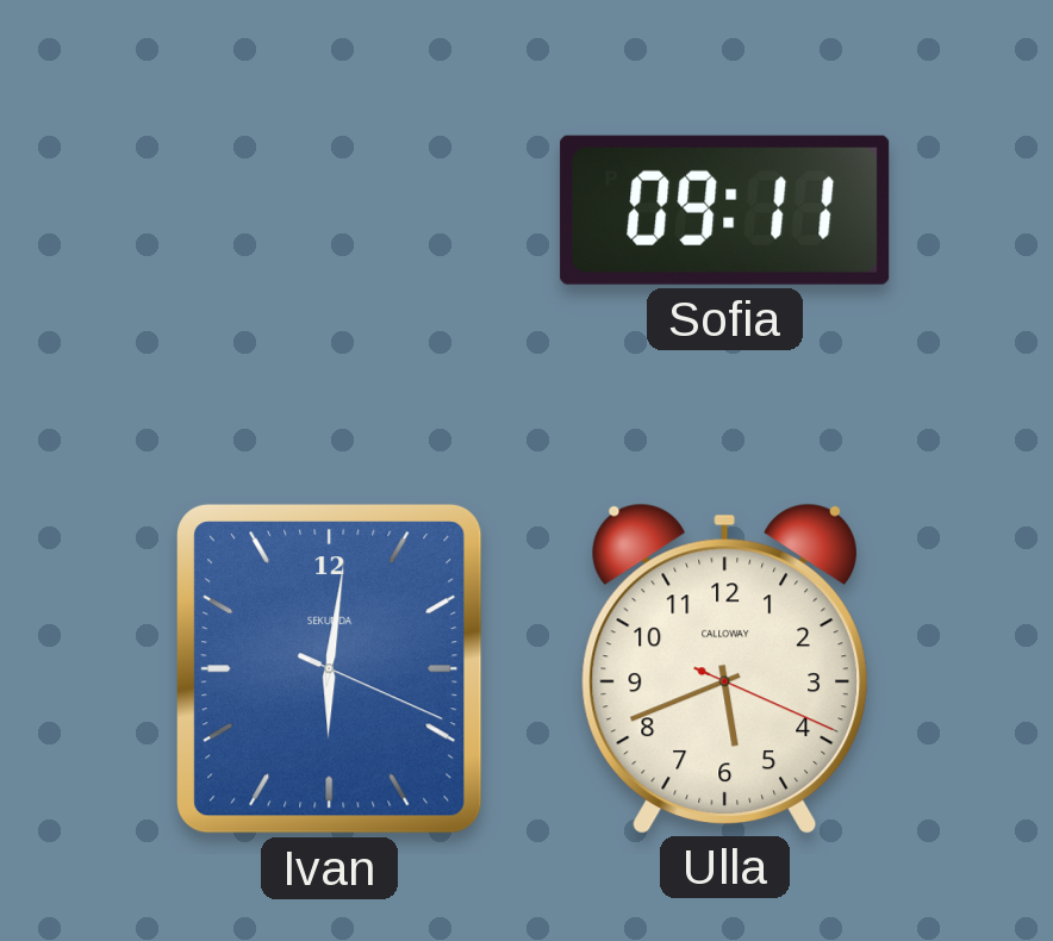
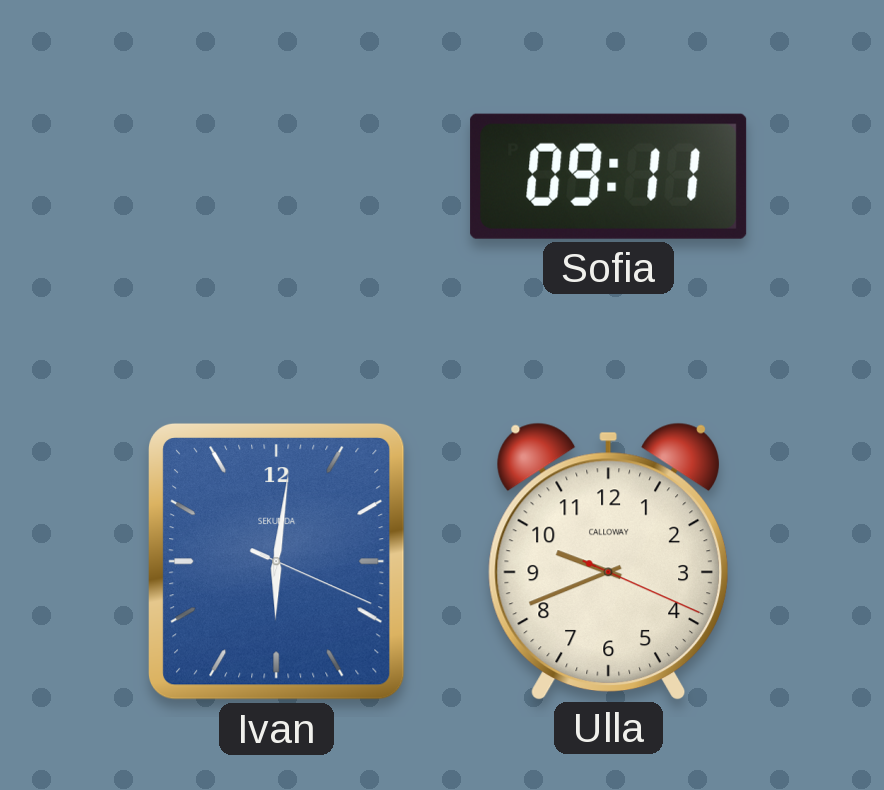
Ulla: 5:41 -> 9:41
